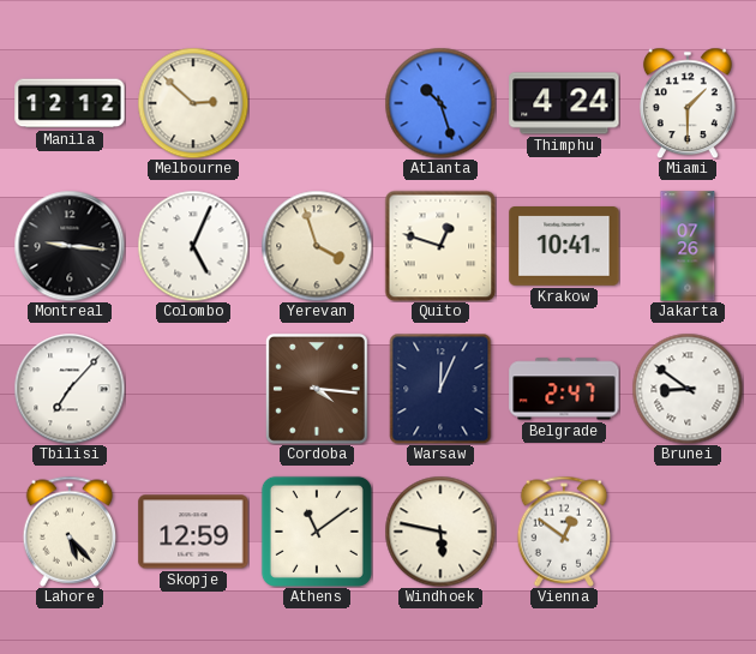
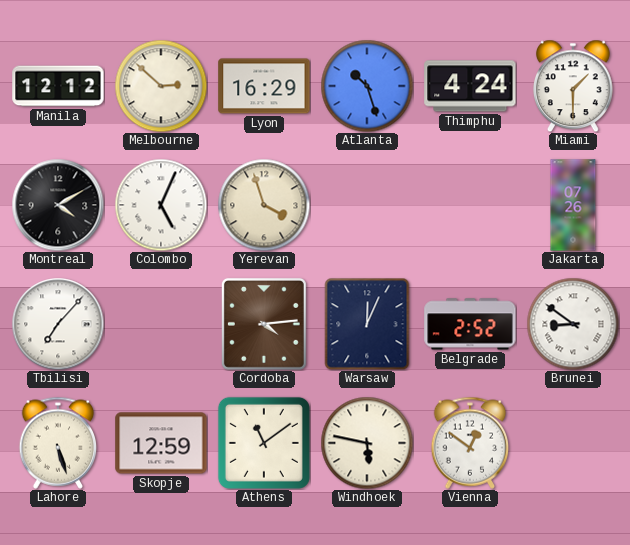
Lyon: none -> 16:29
Montreal: 9:16 -> 4:10
Quito: 12:48 -> none
Krakow: 10:41 -> none
Cordoba: 4:16 -> 4:14
Belgrade: 2:47 -> 2:52
Lahore: 5:23 -> 5:27
